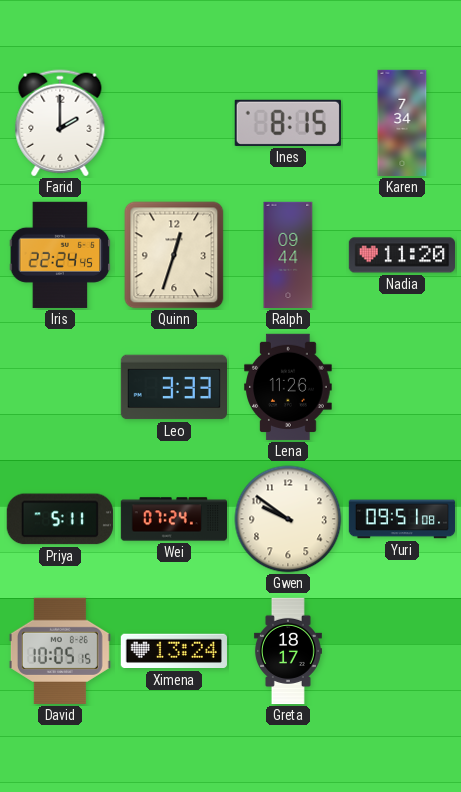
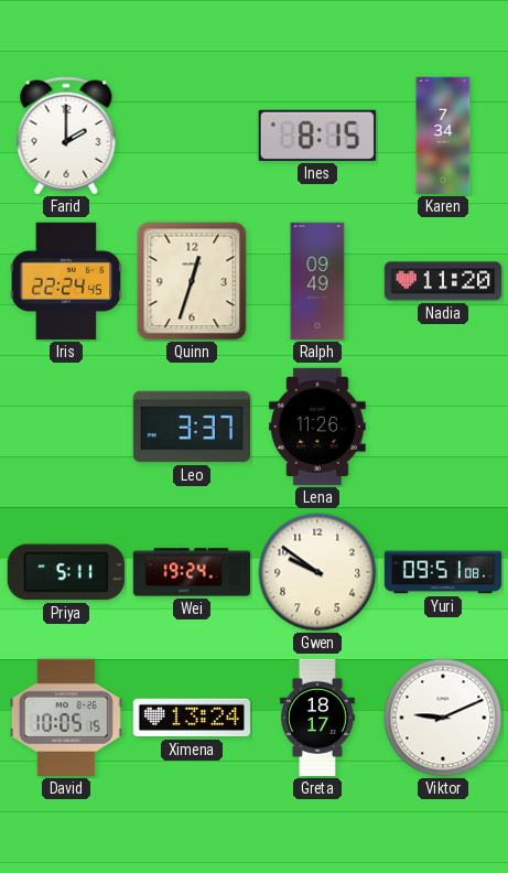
Ralph: 09:44 -> 09:49
Leo: 3:33 -> 3:37
Wei: 07:24 -> 19:24
Viktor: none -> 9:11
